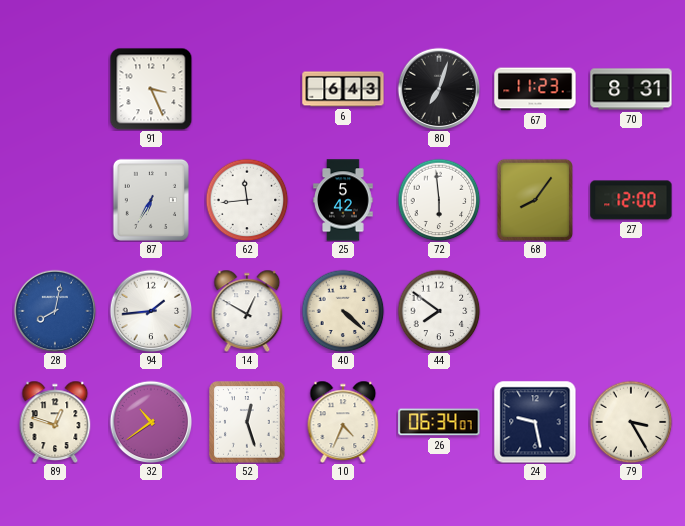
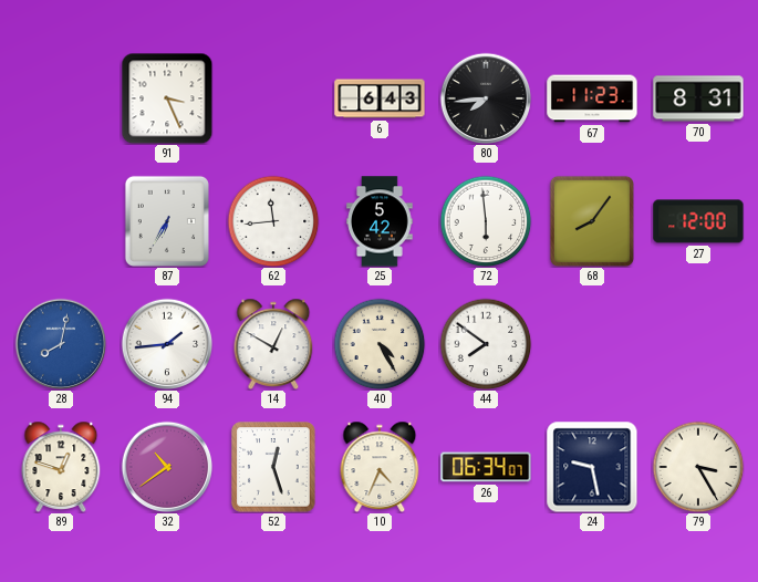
80: 7:03 -> 7:44
40: 4:22 -> 4:25
